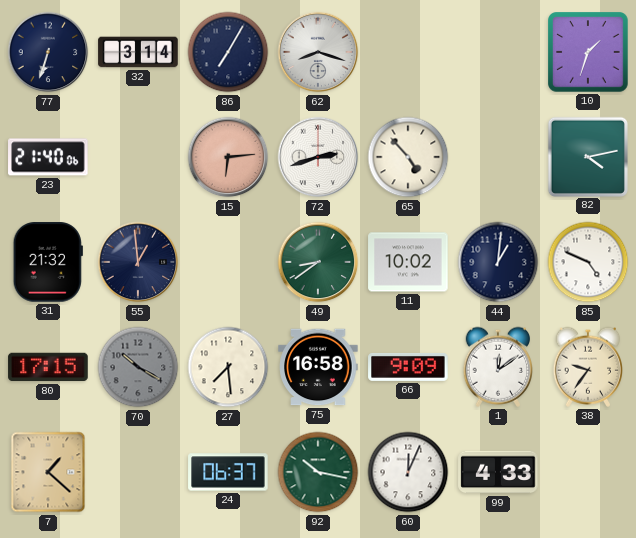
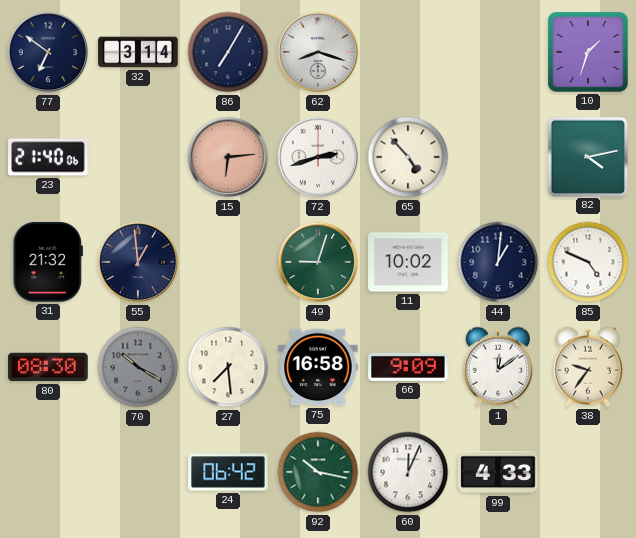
77: 6:33 -> 6:51
49: 8:39 -> 9:03
80: 17:15 -> 08:30
7: 1:22 -> none
24: 06:37 -> 06:42
